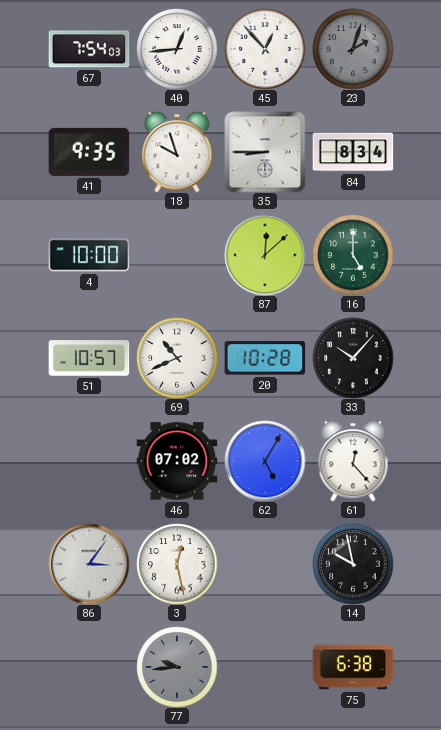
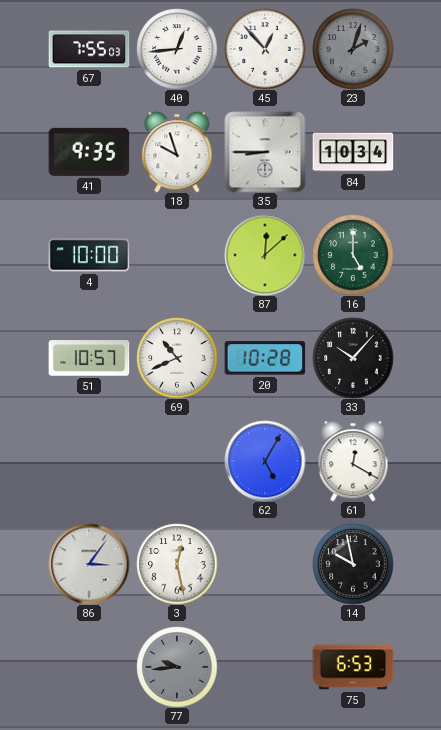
67: 7:54 -> 7:55
84: 8:34 -> 10:34
46: 07:02 -> none
61: 12:23 -> 12:20
75: 6:38 -> 6:53
